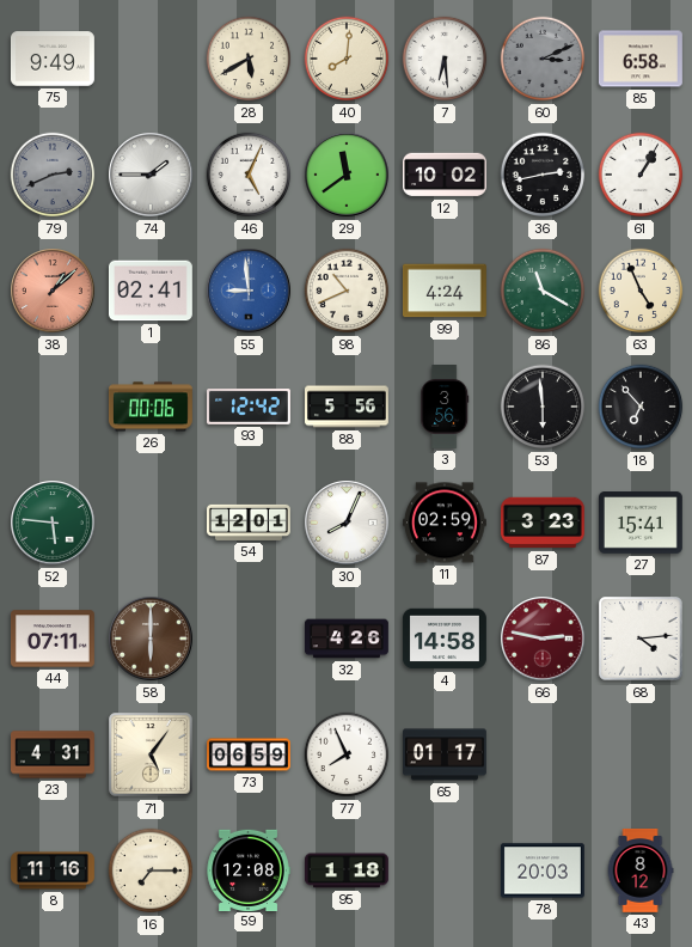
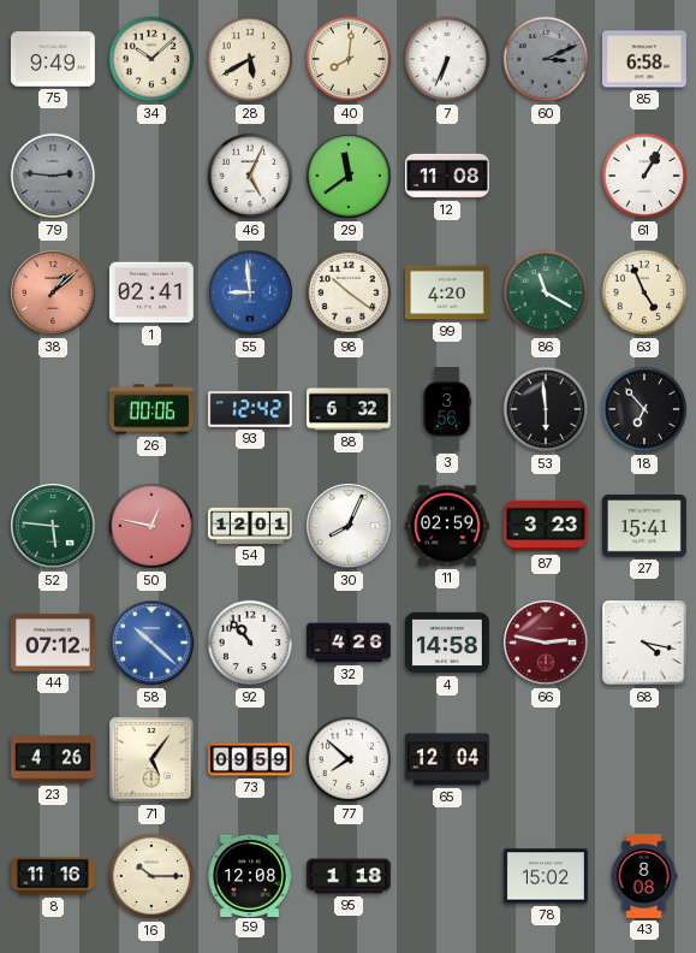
34: none -> 10:08
7: 6:29 -> 6:34
79: 2:41 -> 2:46
74: 1:45 -> none
12: 10:02 -> 11:08
36: 2:43 -> none
98: 10:41 -> 10:21
99: 4:24 -> 4:20
88: 5:56 -> 6:32
50: none -> 12:47
44: 07:11 -> 07:12
58: 6:00 -> 10:22
58 dial: brown -> blue
92: none -> 10:53
68: 4:14 -> 4:17
23: 4:31 -> 4:26
73: 06:59 -> 09:59
77: 7:56 -> 7:52
65: 01:17 -> 12:04
16: 7:15 -> 10:15
78: 20:03 -> 15:02
43: 8:12 -> 8:08
